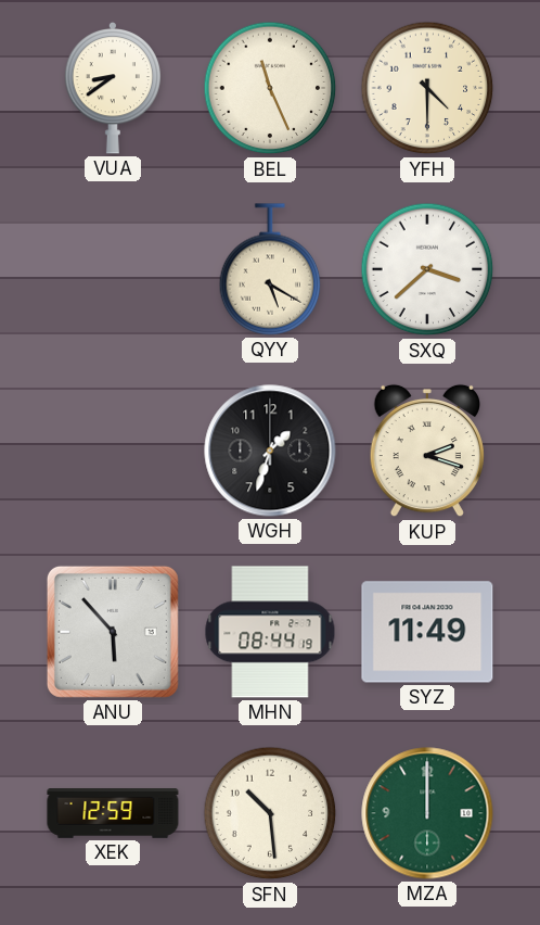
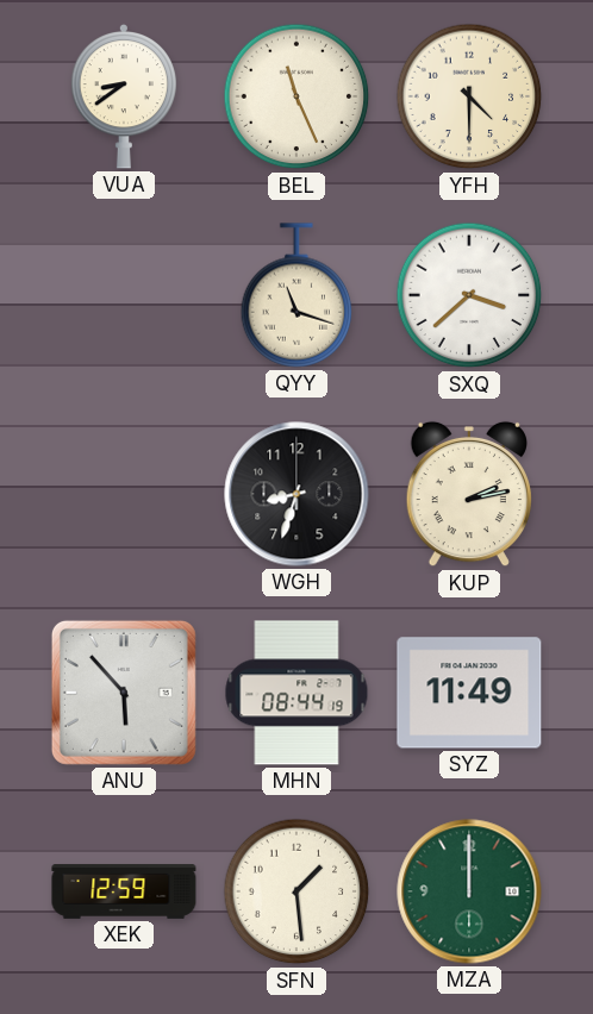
QYY: 5:20 -> 11:18
WGH: 1:33 -> 8:33
KUP: 2:18 -> 2:13
SFN: 10:29 -> 1:29
